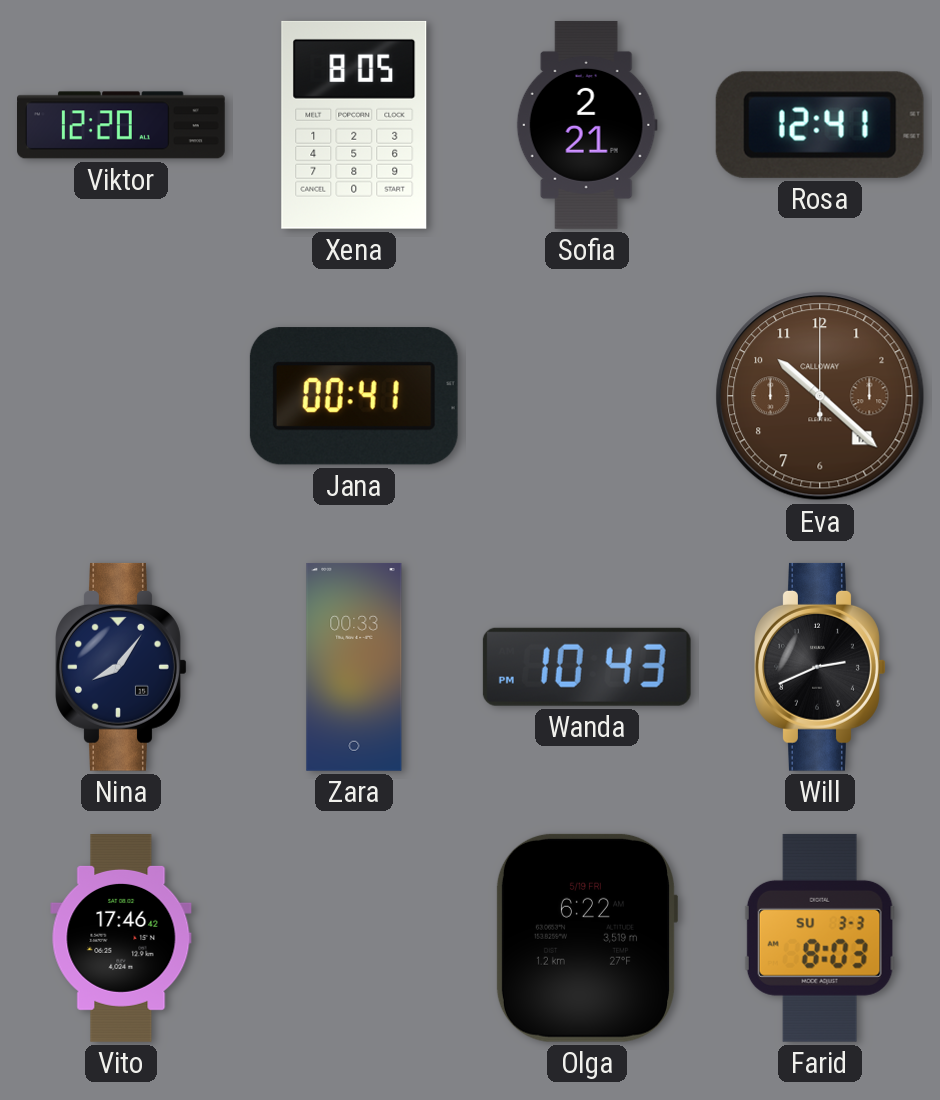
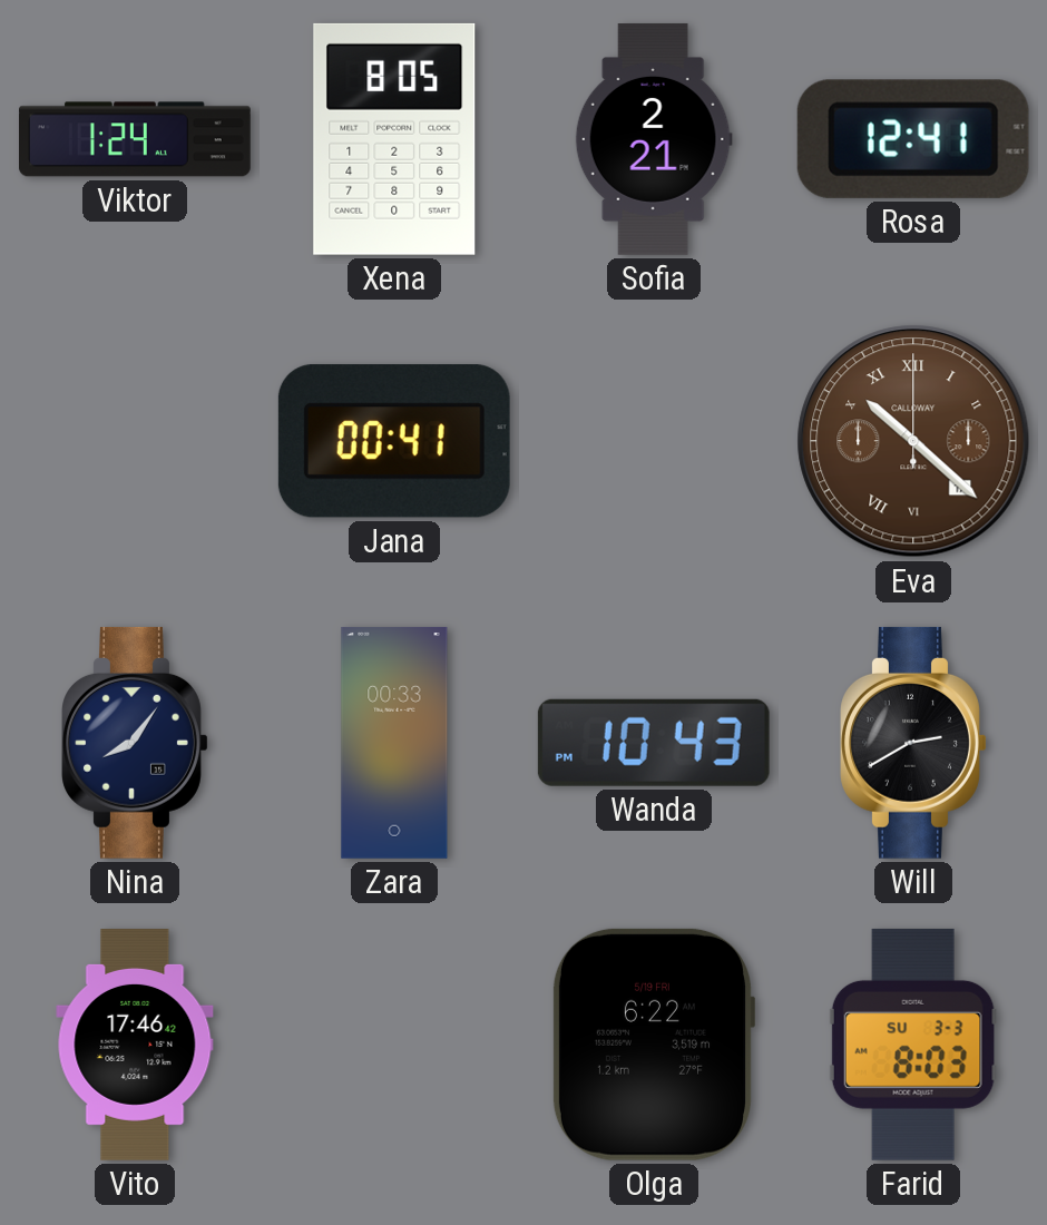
Viktor: 12:20 -> 1:24
Eva numerals: Arabic -> Roman
Will: 2:41 -> 2:40
